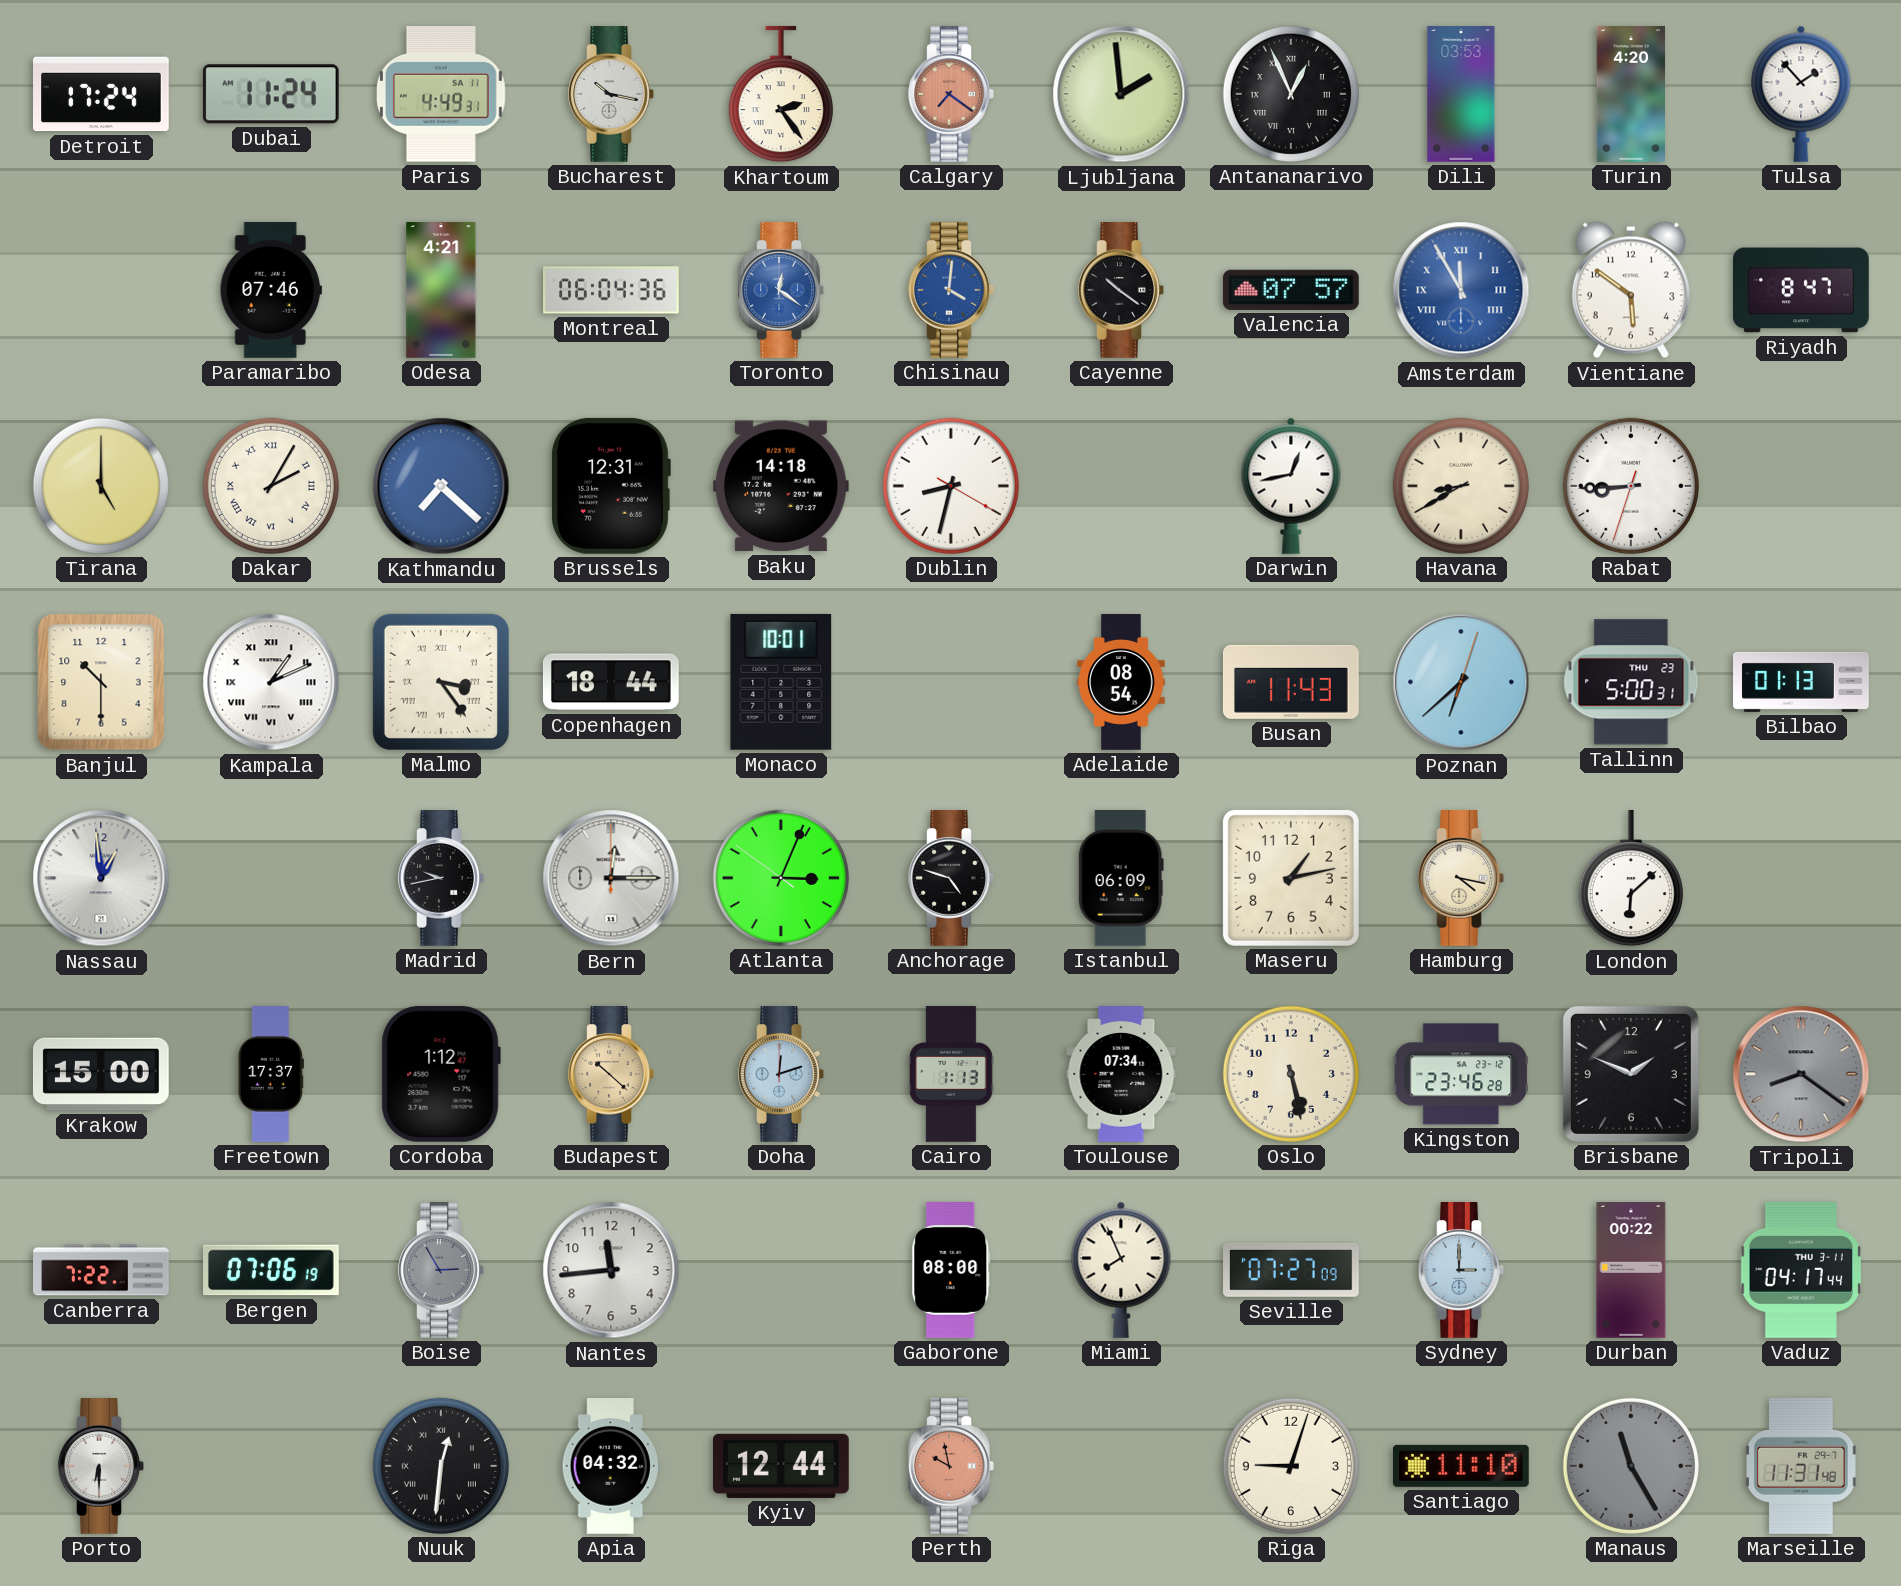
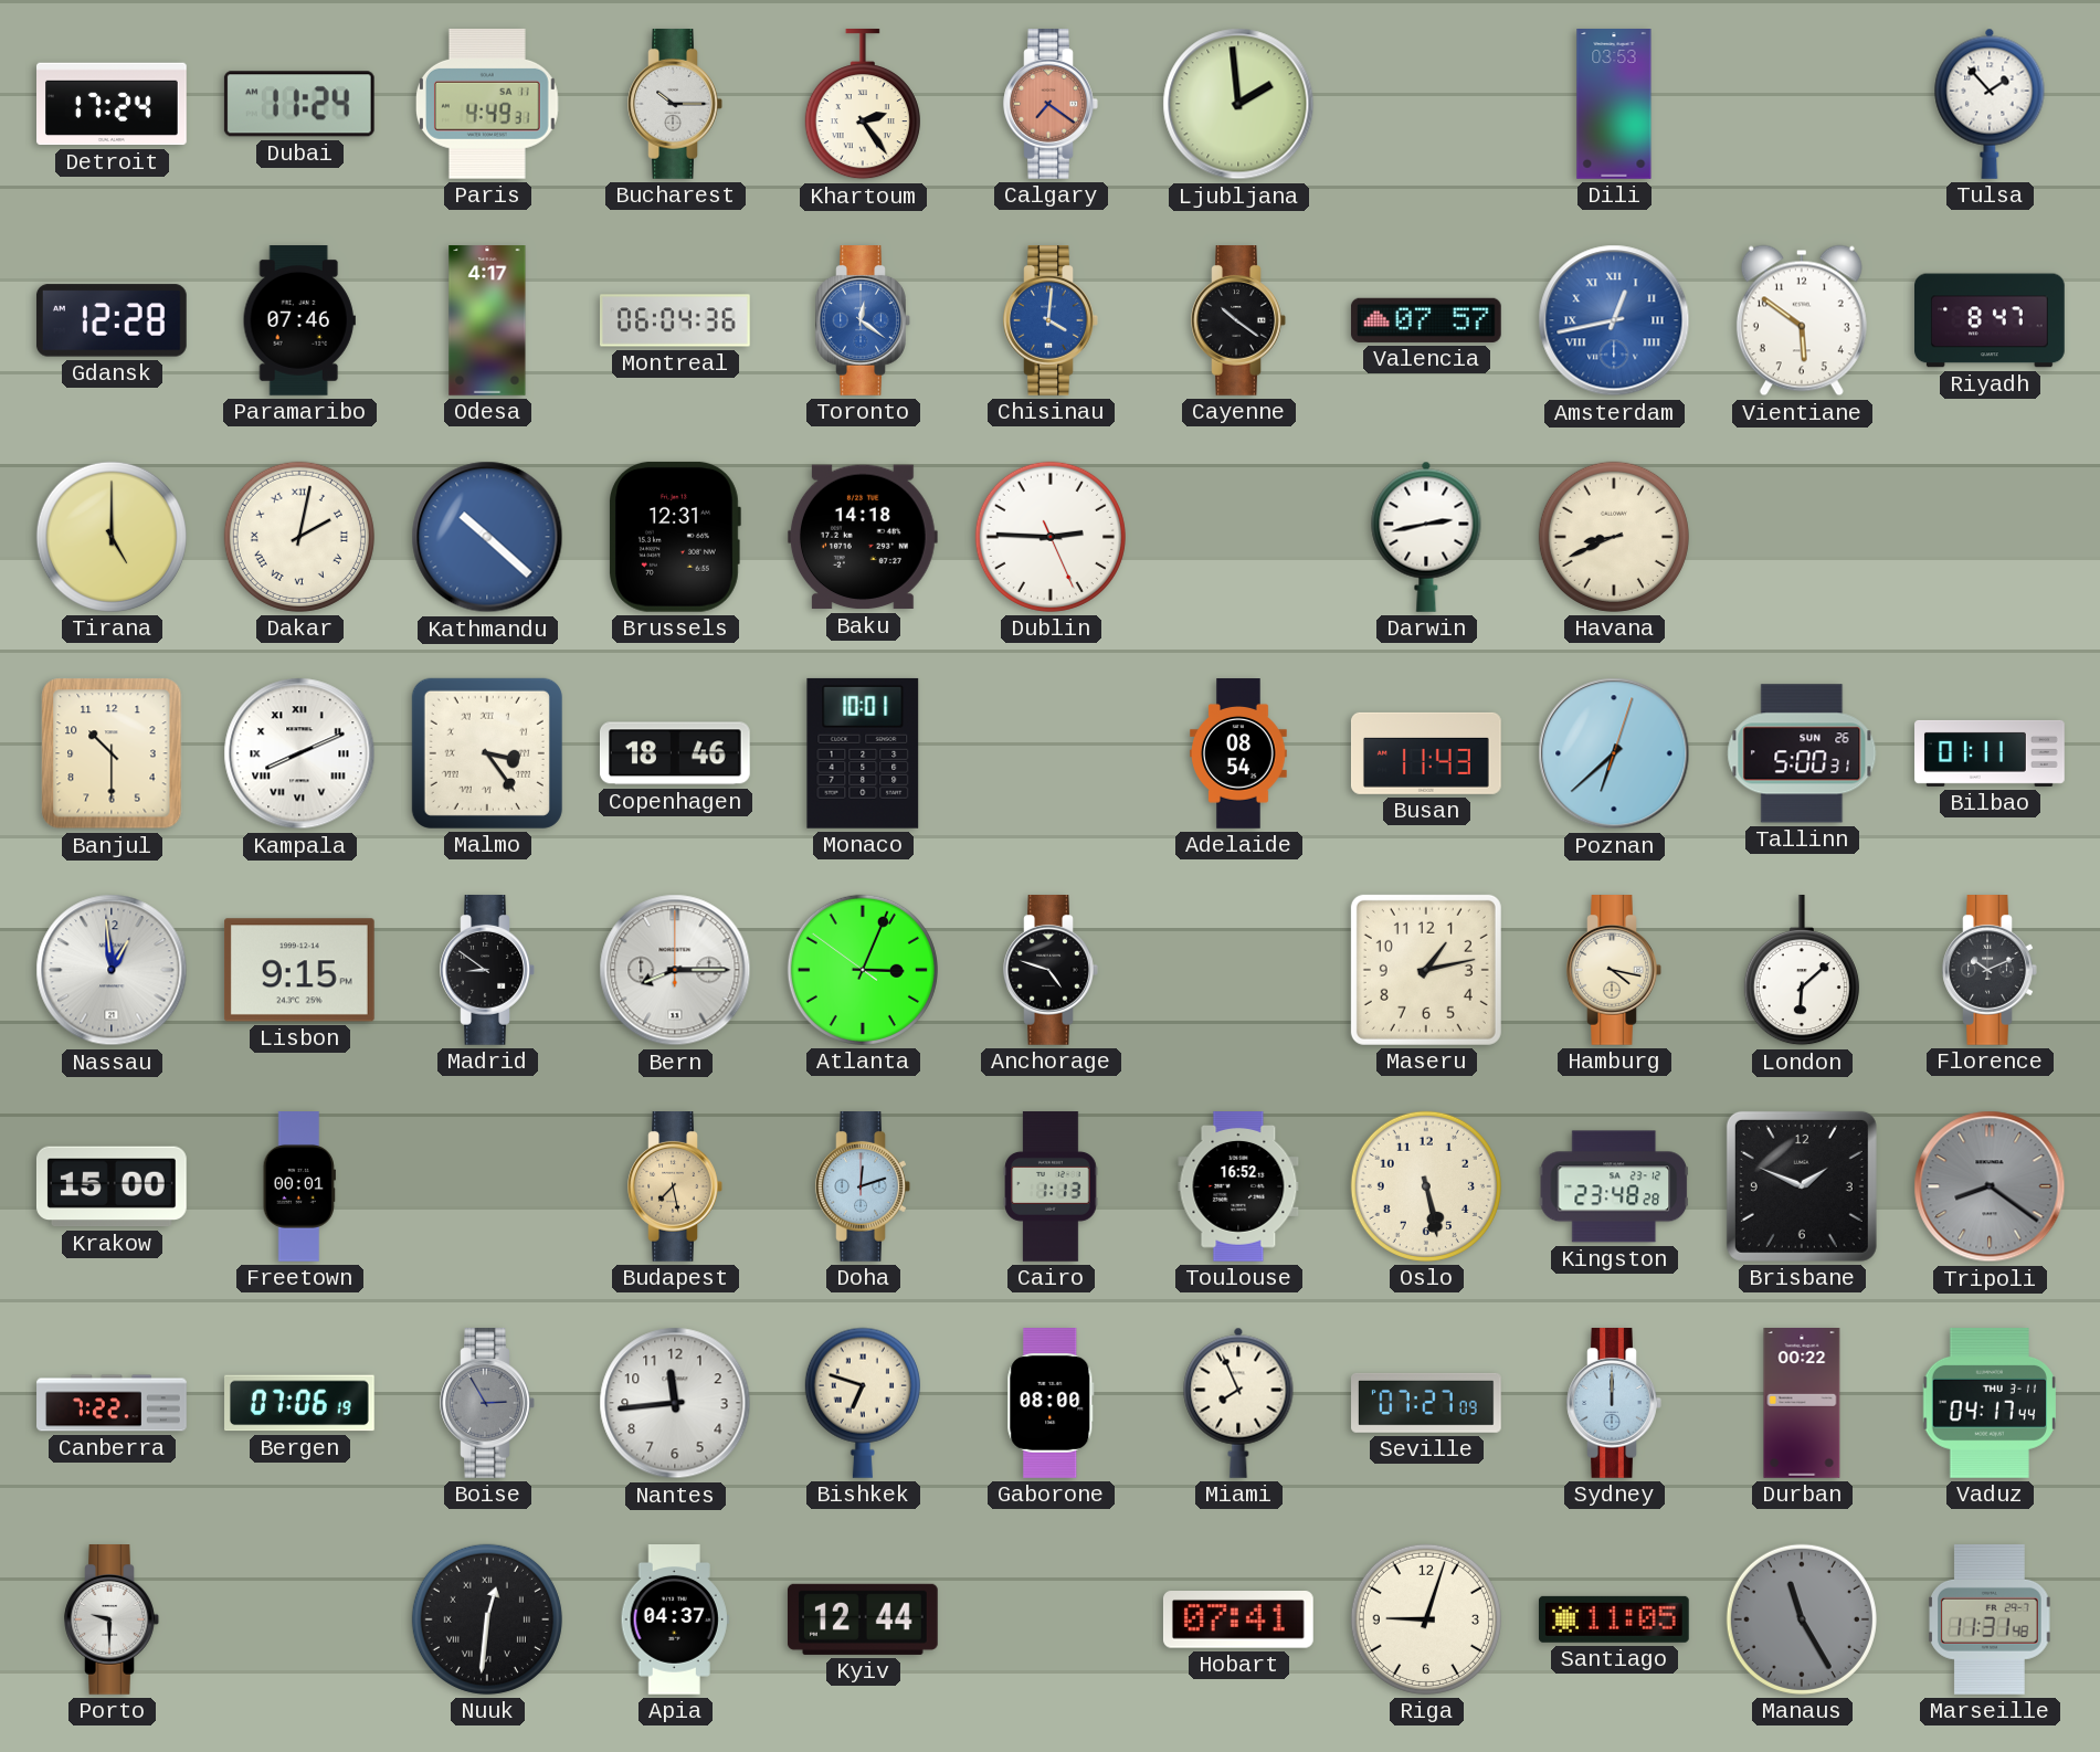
Bucharest: 10:17 -> 10:15
Antananarivo: 12:56 -> none
Turin: 4:20 -> none
Gdansk: none -> 12:28
Odesa: 4:21 -> 4:17
Amsterdam: 11:55 -> 12:43
Dakar: 2:05 -> 2:02
Kathmandu: 7:22 -> 10:22
Dublin: 8:32 -> 2:45
Darwin: 12:43 -> 2:43
Havana: 8:40 -> 8:41
Rabat: 8:44 -> none
Kampala: 1:11 -> 8:11
Copenhagen: 18:44 -> 18:46
Tallinn date: THU 23 -> SUN 26
Bilbao: 01:13 -> 01:11
Lisbon: none -> 9:15
Madrid: 9:43 -> 8:51
Bern: 12:15 -> 8:15
Istanbul: 06:09 -> none
Florence: none -> 10:11
Freetown: 17:37 -> 00:01
Cordoba: 1:12 -> none
Budapest: 10:22 -> 7:28
Toulouse: 07:34 -> 16:52
Kingston: 23:46 -> 23:48
Bishkek: none -> 6:48
Sydney: 3:00 -> 12:00
Porto: 6:30 -> 9:30
Apia: 04:32 -> 04:37
Perth: 9:58 -> none
Hobart: none -> 07:41
Santiago: 11:10 -> 11:05
